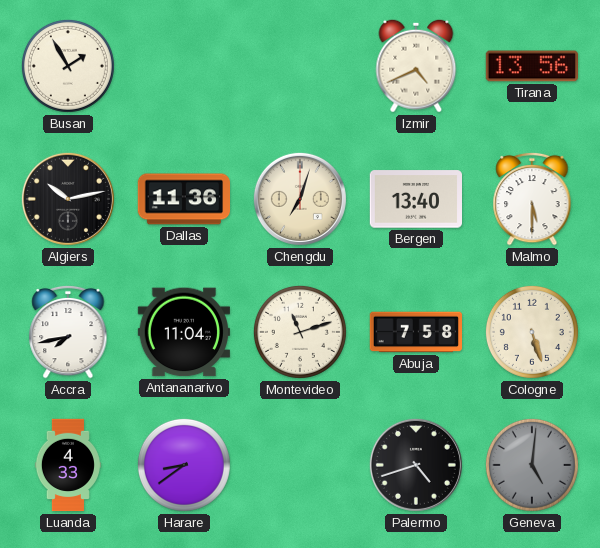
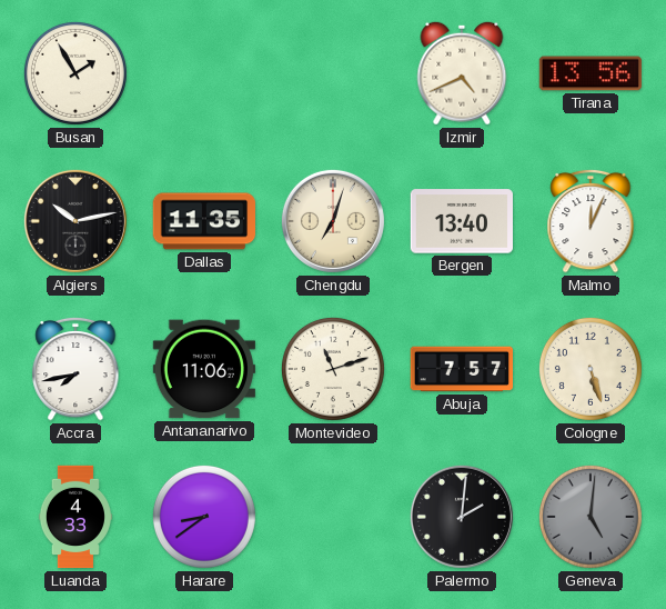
Dallas: 11:36 -> 11:35
Malmo: 5:30 -> 12:04
Antananarivo: 11:04 -> 11:06
Abuja: 7:58 -> 7:57
Palermo: 4:42 -> 2:01
